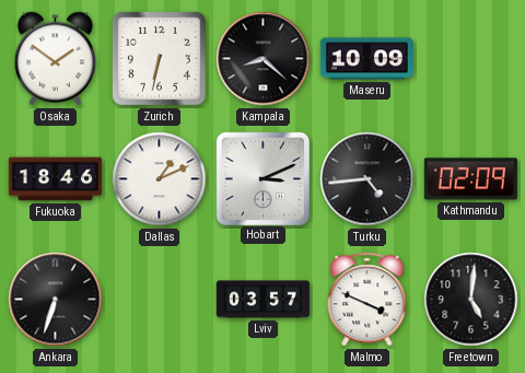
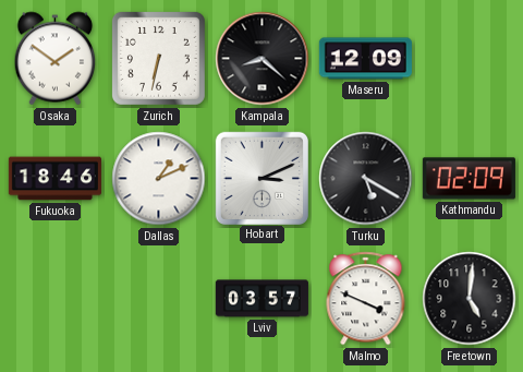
Maseru: 10:09 -> 12:09
Turku: 4:44 -> 5:20
Ankara: 6:33 -> none
